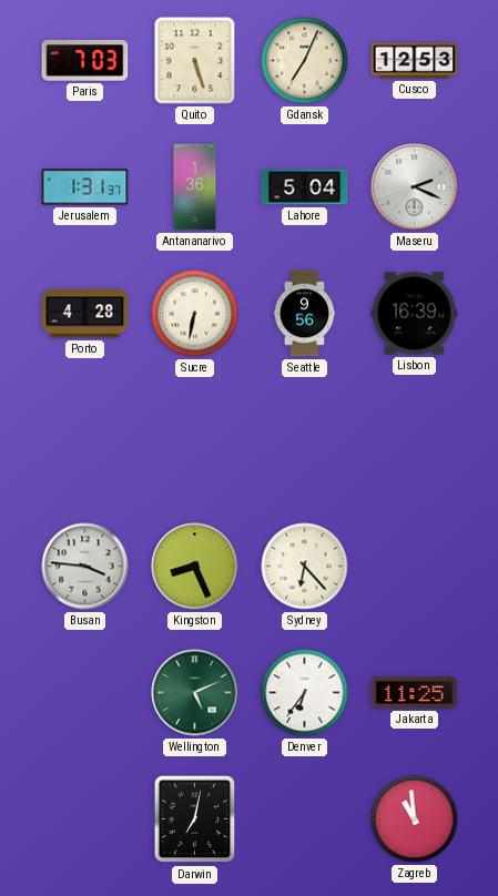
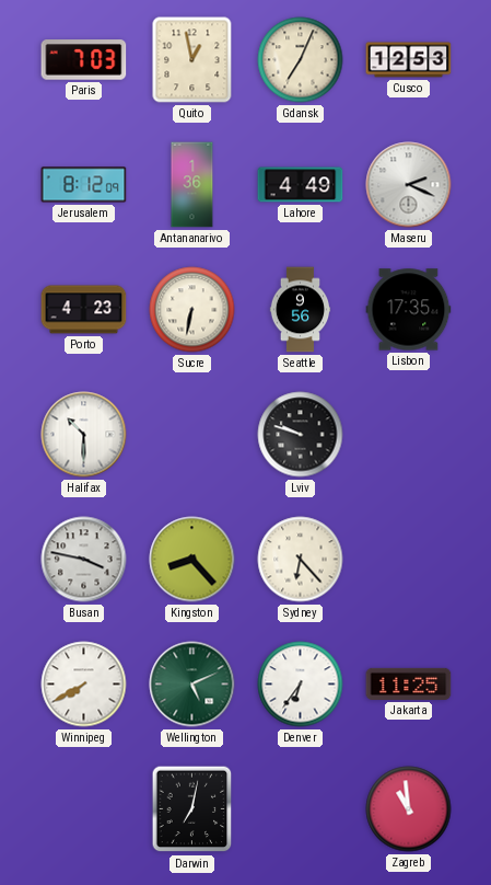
Quito: 5:27 -> 12:58
Jerusalem: 1:31 -> 8:12
Lahore: 5:04 -> 4:49
Porto: 4:28 -> 4:23
Lisbon: 16:39 -> 17:35
Halifax: none -> 10:30
Lviv: none -> 9:48
Busan: 3:46 -> 3:47
Kingston: 8:26 -> 8:23
Winnipeg: none -> 7:40
